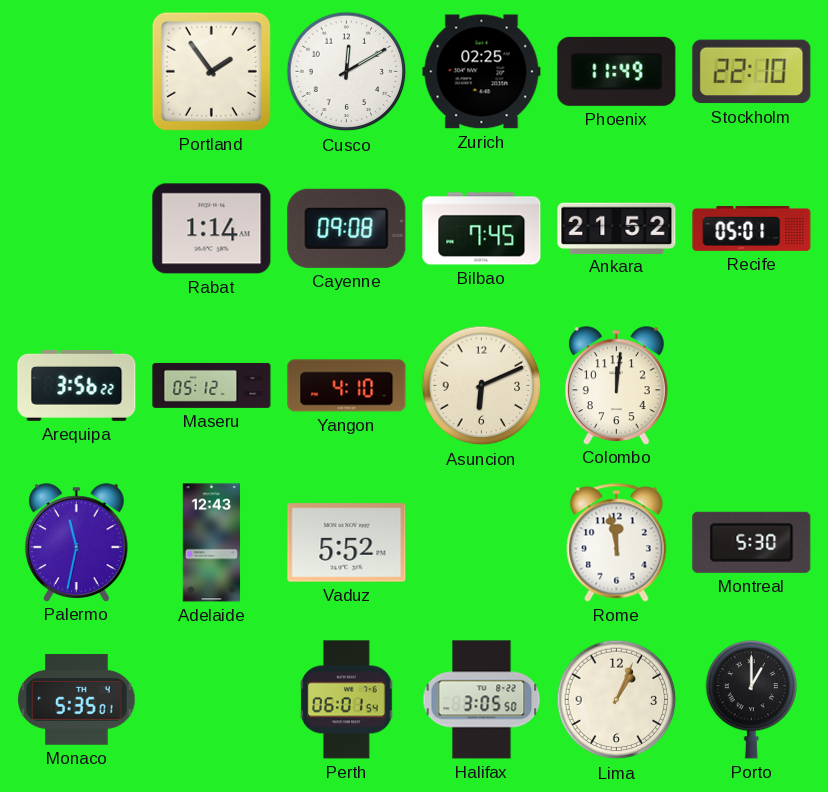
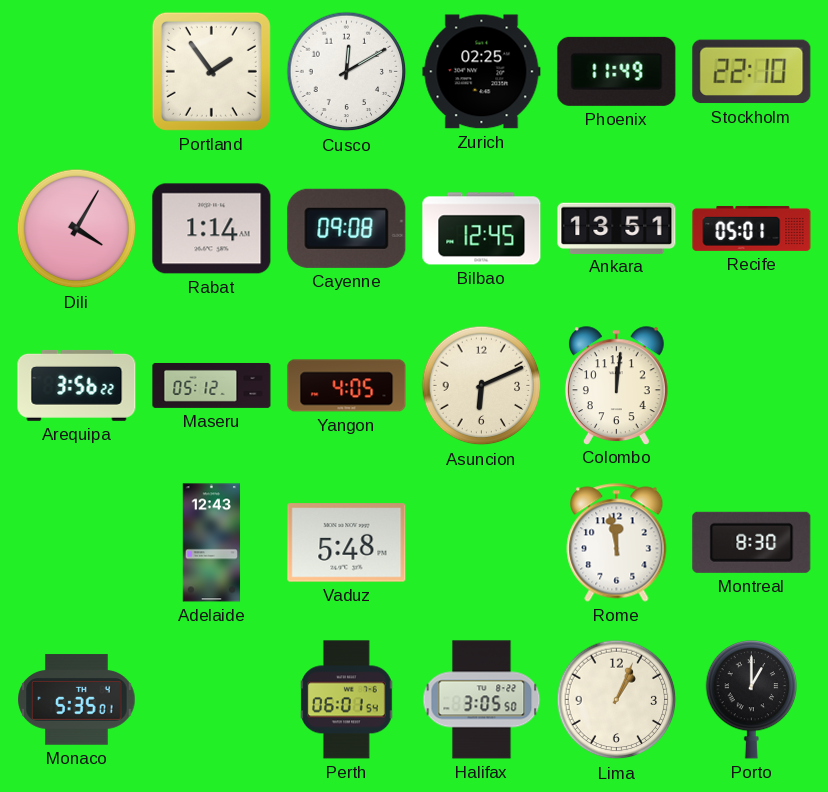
Dili: none -> 4:05
Bilbao: 7:45 -> 12:45
Ankara: 21:52 -> 13:51
Yangon: 4:10 -> 4:05
Palermo: 11:32 -> none
Vaduz: 5:52 -> 5:48
Montreal: 5:30 -> 8:30
